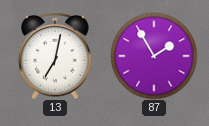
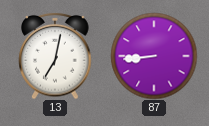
87: 1:55 -> 8:44
